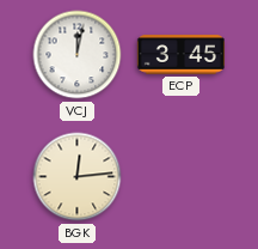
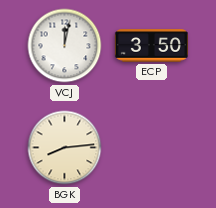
ECP: 3:45 -> 3:50
BGK: 12:14 -> 8:14
